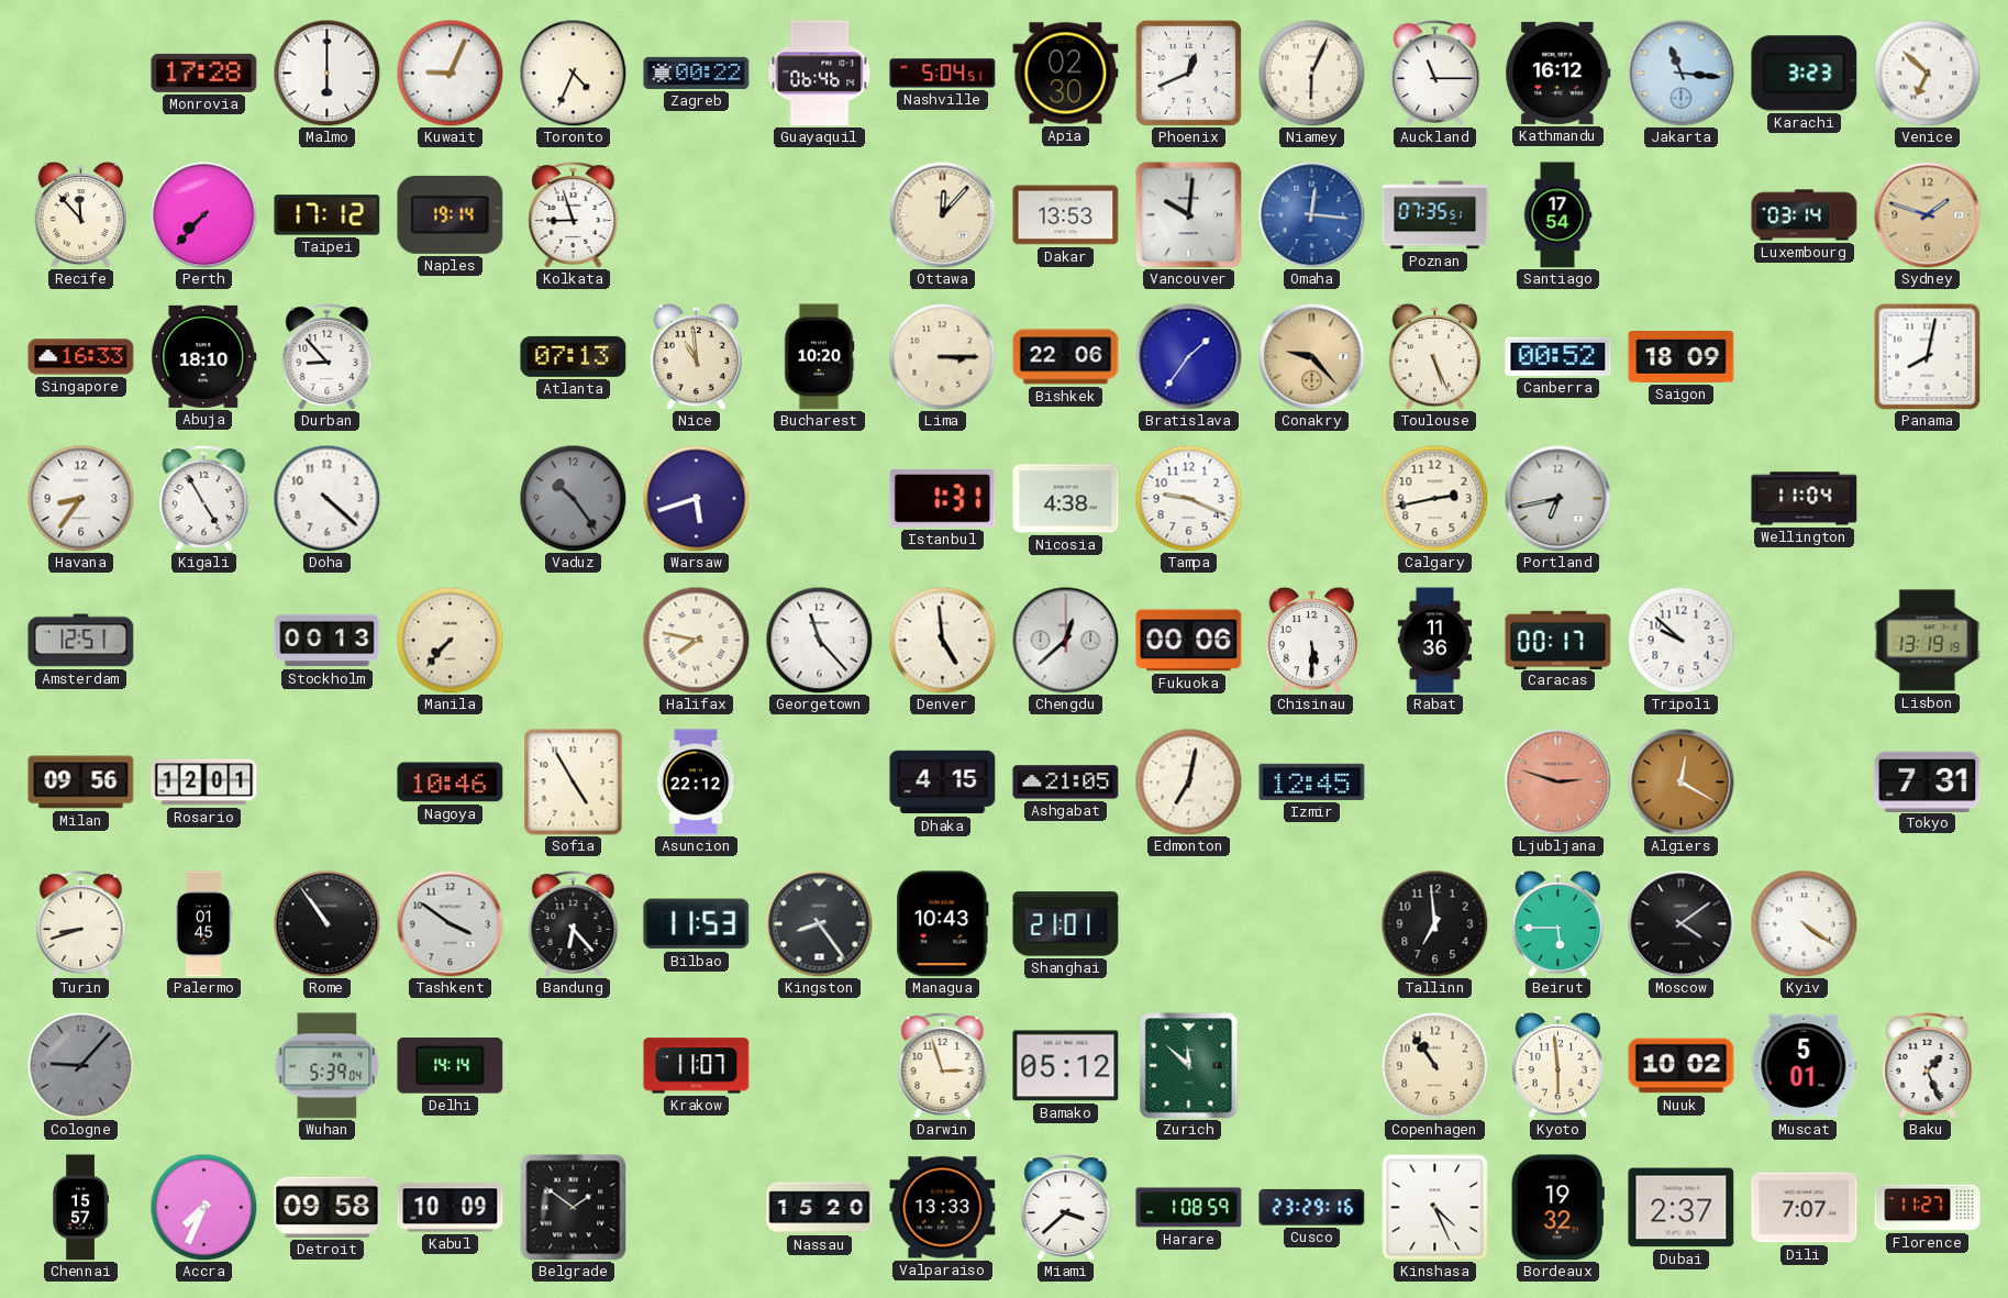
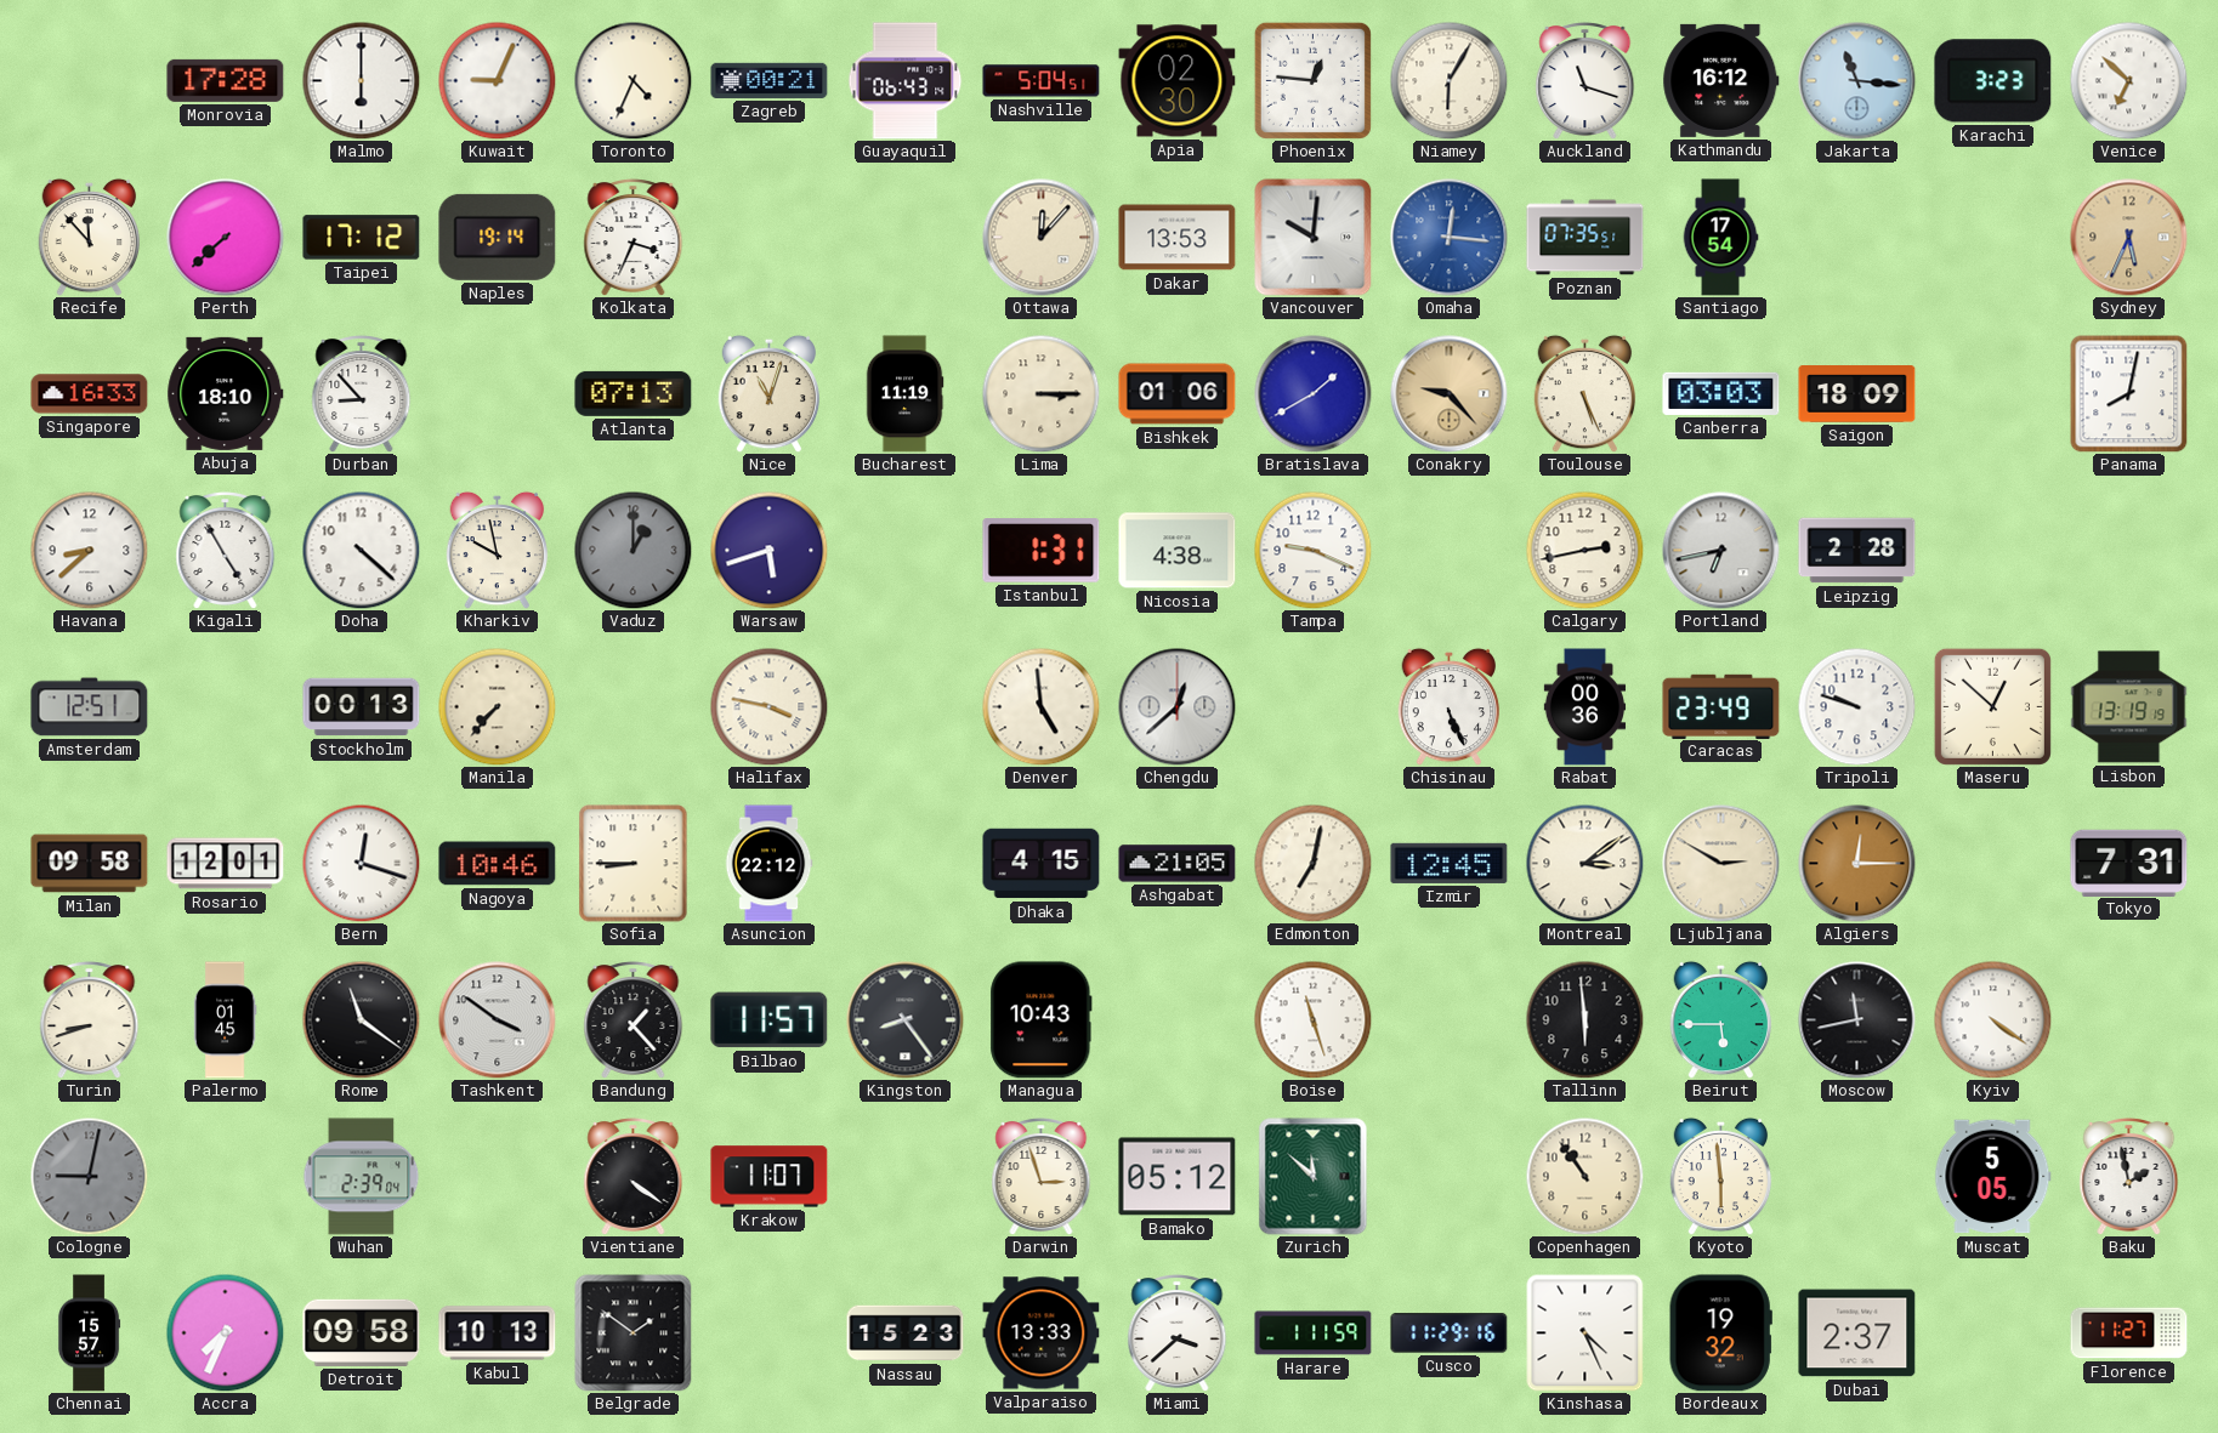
Zagreb: 00:22 -> 00:21
Guayaquil: 06:46 -> 06:43
Phoenix: 12:41 -> 12:46
Niamey: 6:04 -> 6:05
Auckland: 11:15 -> 11:18
Perth: 7:37 -> 7:38
Kolkata: 8:57 -> 3:34
Luxembourg: 03:14 -> none
Sydney: 1:48 -> 5:34
Nice: 10:59 -> 11:03
Bucharest: 10:20 -> 11:19
Bishkek: 22:06 -> 01:06
Bratislava: 1:36 -> 1:40
Canberra: 00:52 -> 03:03
Havana: 8:36 -> 8:38
Kharkiv: none -> 9:58
Vaduz: 10:24 -> 1:00
Leipzig: none -> 2:28
Wellington: 11:04 -> none
Halifax: 7:47 -> 3:47
Georgetown: 11:23 -> none
Fukuoka: 00:06 -> none
Chisinau: 5:30 -> 5:26
Rabat: 11:36 -> 00:36
Caracas: 00:17 -> 23:49
Tripoli: 9:52 -> 9:48
Maseru: none -> 12:52
Milan: 09:56 -> 09:58
Bern: none -> 12:18
Sofia: 4:55 -> 8:45
Montreal: none -> 3:09
Ljubljana: 2:48 -> 2:50
Ljubljana dial: salmon -> cream
Algiers: 12:20 -> 12:15
Rome: 10:54 -> 11:21
Bandung: 6:23 -> 1:23
Bilbao: 11:53 -> 11:57
Shanghai: 21:01 -> none
Boise: none -> 11:27
Tallinn: 6:59 -> 5:59
Moscow: 4:09 -> 11:43
Cologne: 9:07 -> 9:02
Wuhan: 5:39 -> 2:39
Delhi: 14:14 -> none
Vientiane: none -> 4:21
Nuuk: 10:02 -> none
Muscat: 5:01 -> 5:05
Baku: 1:26 -> 1:58
Kabul: 10:09 -> 10:13
Nassau: 15:20 -> 15:23
Harare: 1:08 -> 1:11
Cusco: 23:29 -> 11:29
Dili: 7:07 -> none
